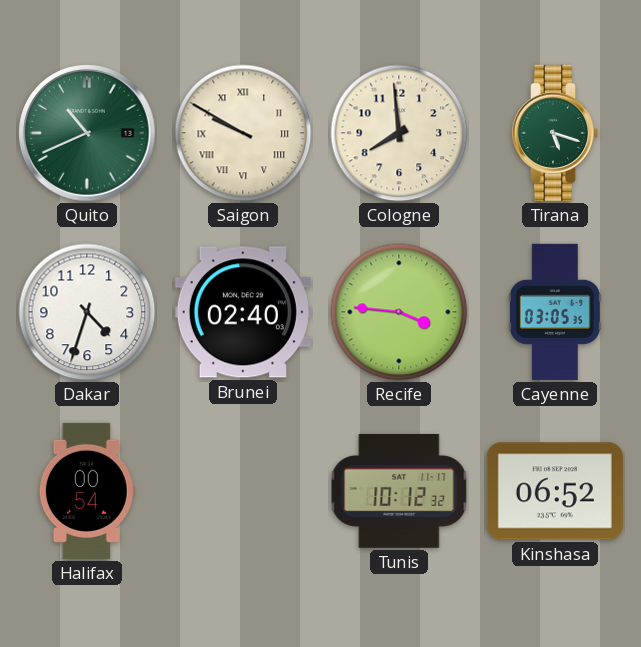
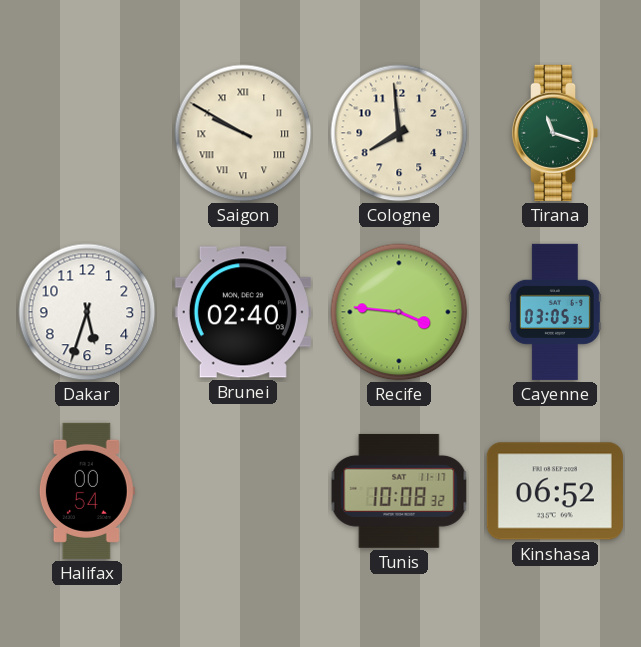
Quito: 10:41 -> none
Tirana: 5:18 -> 11:18
Dakar: 4:33 -> 5:33
Tunis: 10:12 -> 10:08
